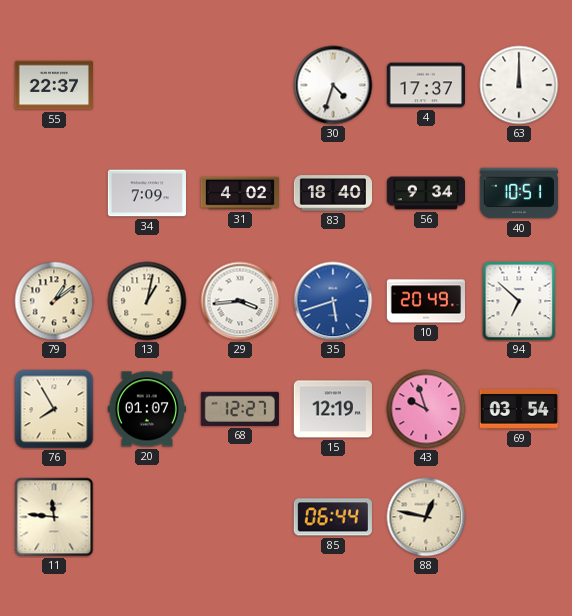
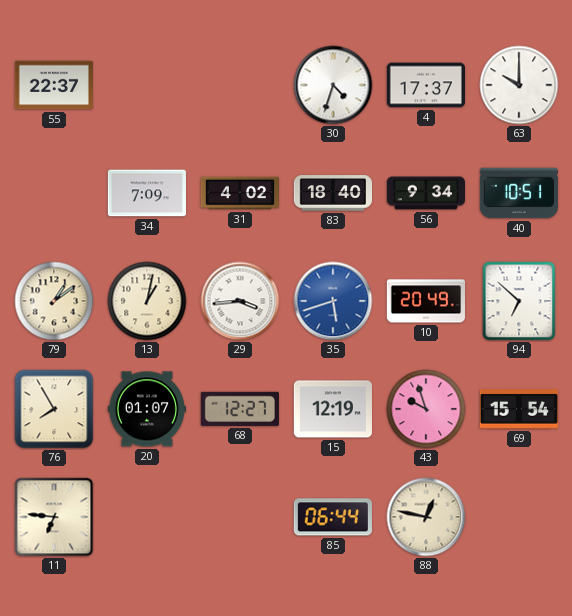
63: 12:00 -> 10:00
69: 03:54 -> 15:54
11: 11:46 -> 6:46
